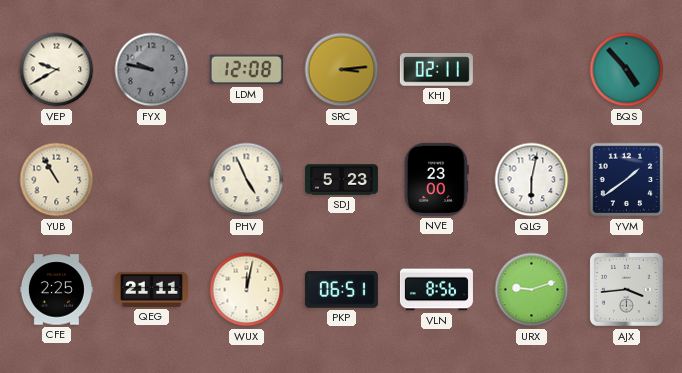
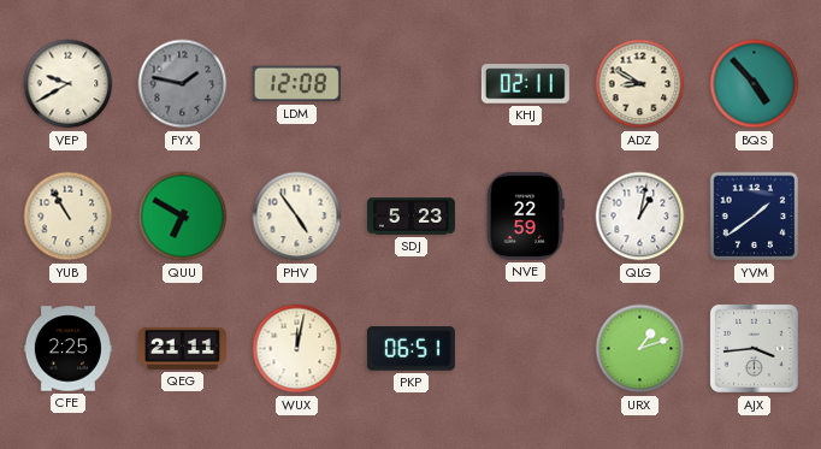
FYX: 9:47 -> 1:47
SRC: 3:14 -> none
ADZ: none -> 8:50
QUU: none -> 6:50
PHV: 4:56 -> 4:54
NVE: 23:00 -> 22:59
QLG: 6:02 -> 1:02
VLN: 8:56 -> none
URX: 9:12 -> 1:12
